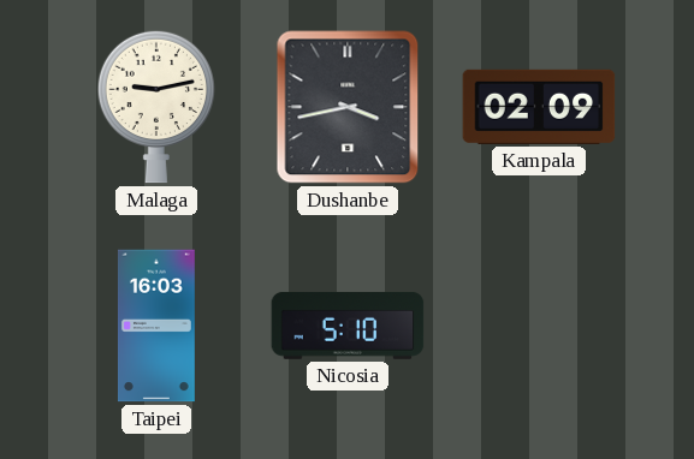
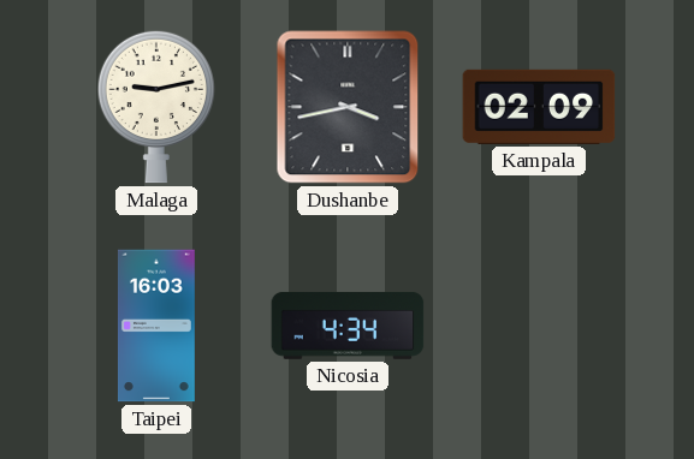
Nicosia: 5:10 -> 4:34
